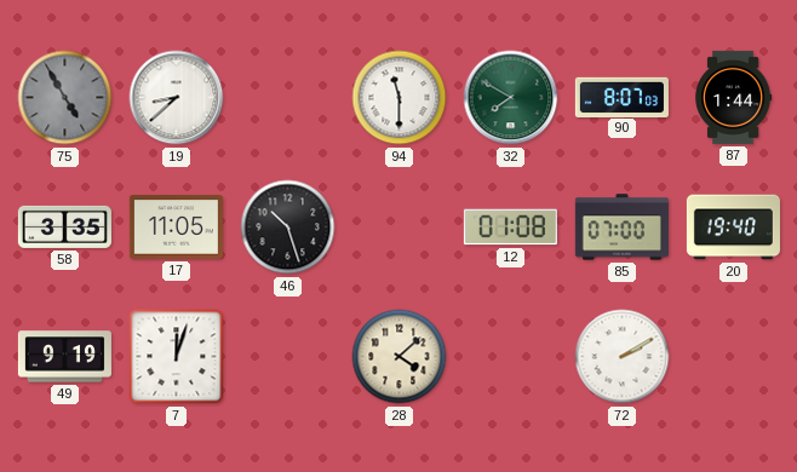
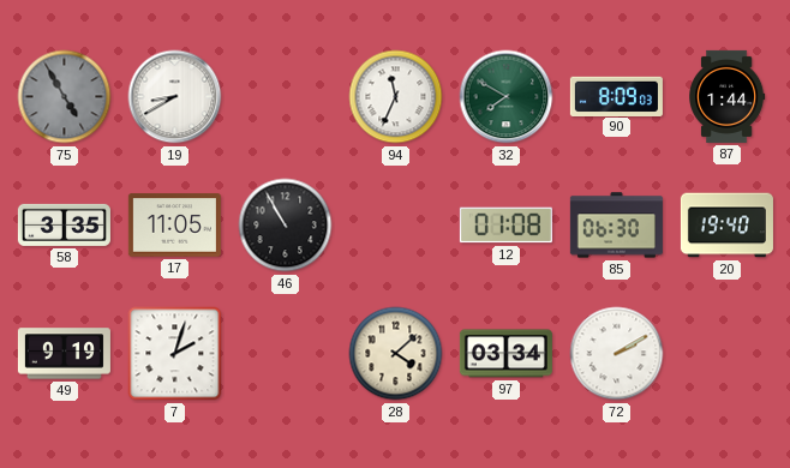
19: 8:38 -> 8:40
94: 11:30 -> 11:34
90: 8:07 -> 8:09
46: 10:27 -> 10:55
85: 07:00 -> 06:30
7: 12:03 -> 2:03
97: none -> 03:34
